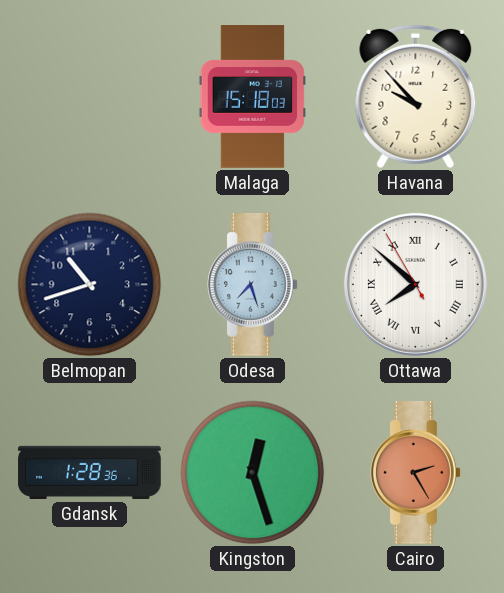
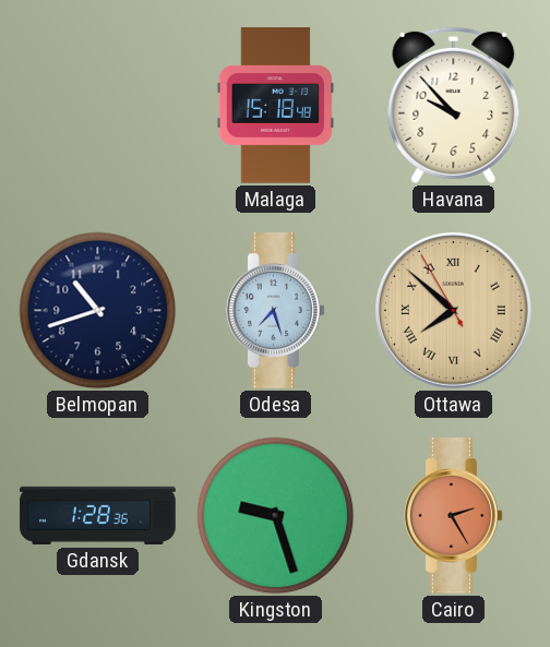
Malaga: 15:18:03 -> 15:18:48
Ottawa dial: white -> champagne
Kingston: 12:27 -> 9:27
